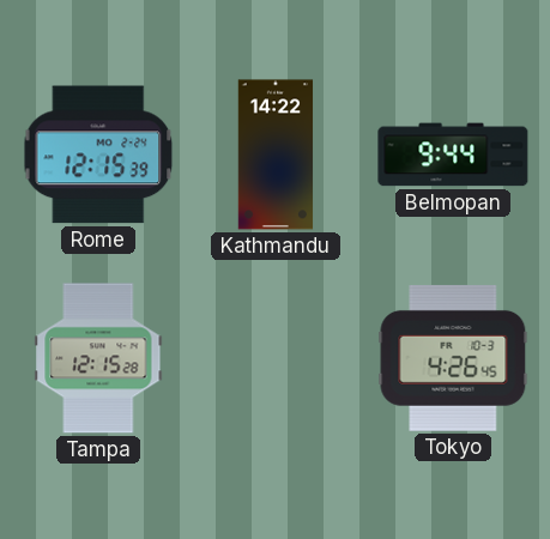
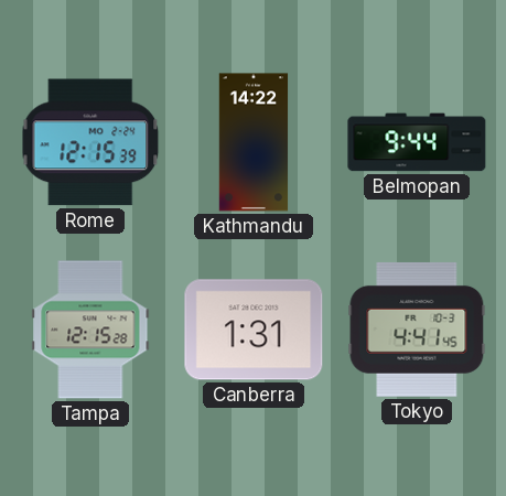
Canberra: none -> 1:31
Tokyo: 4:26 -> 4:41
